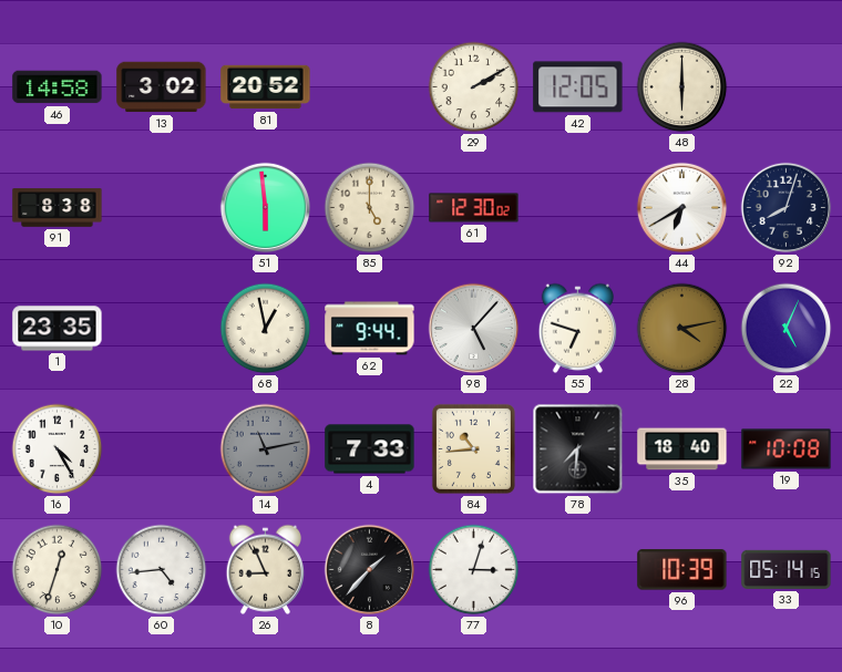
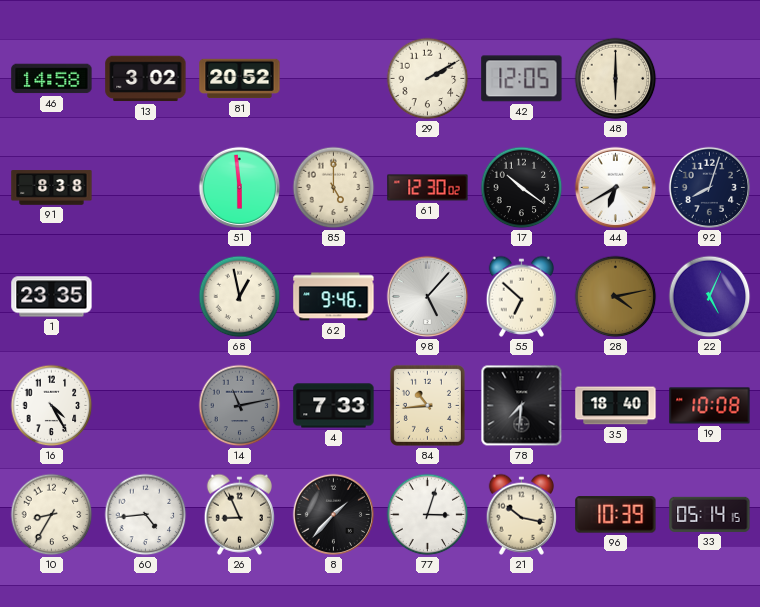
17: none -> 10:21
62: 9:44 -> 9:46
55: 6:48 -> 6:52
10: 12:33 -> 8:35
21: none -> 10:17
